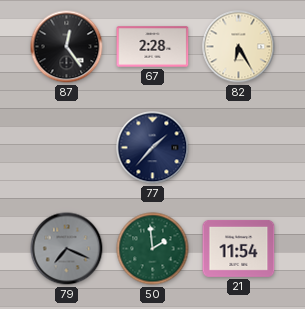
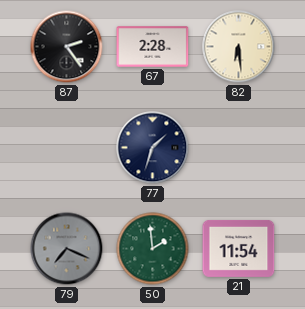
87: 12:24 -> 2:24
82: 6:25 -> 6:29
77: 1:37 -> 1:33
